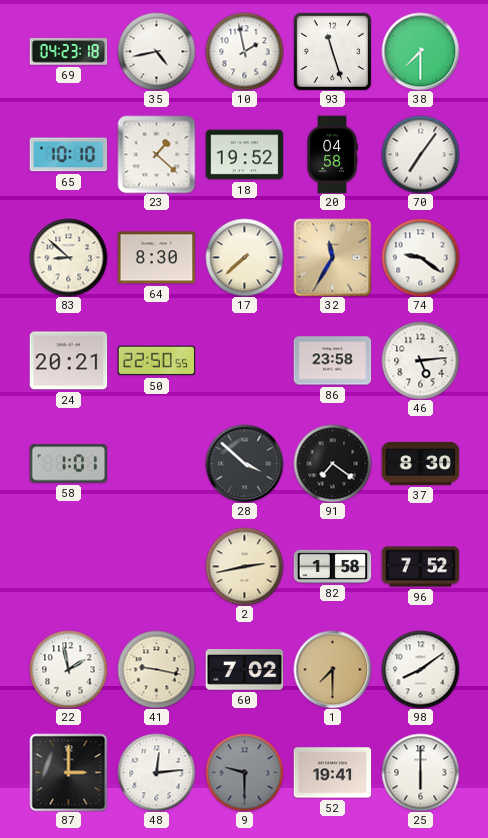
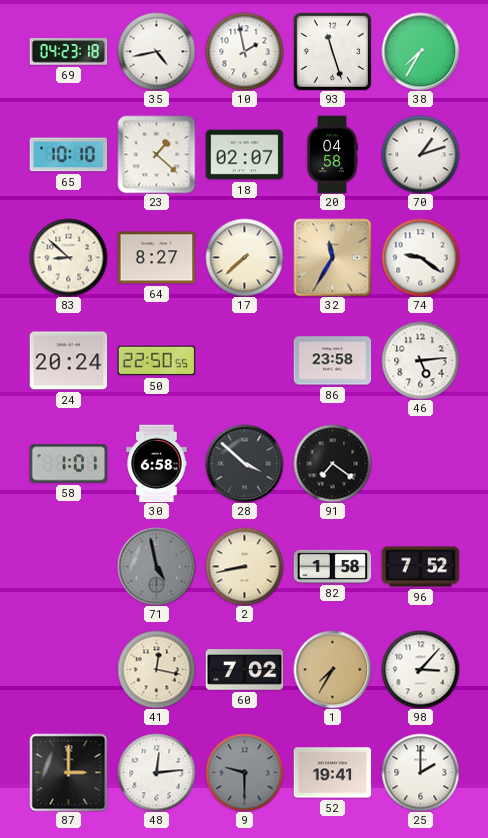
38: 7:30 -> 7:35
18: 19:52 -> 02:07
70: 7:06 -> 1:12
64: 8:30 -> 8:27
24: 20:21 -> 20:24
30: none -> 6:58
37: 8:30 -> none
71: none -> 4:58
2: 2:43 -> 8:43
22: 1:58 -> none
41: 9:17 -> 12:17
1: 7:30 -> 7:35
98: 8:09 -> 3:07
25: 6:00 -> 2:00
